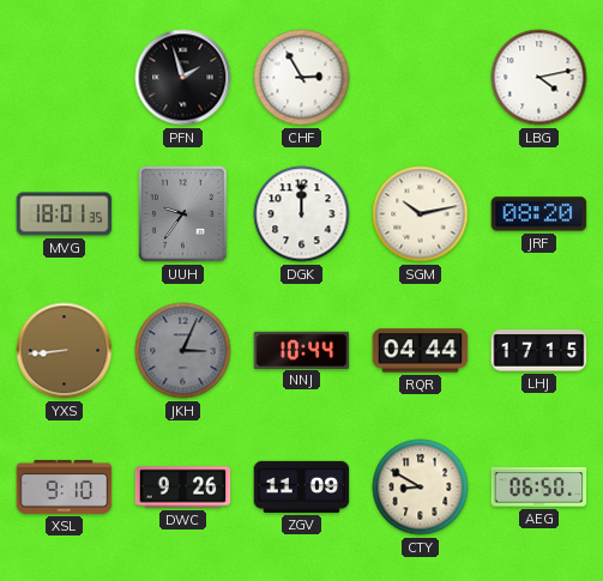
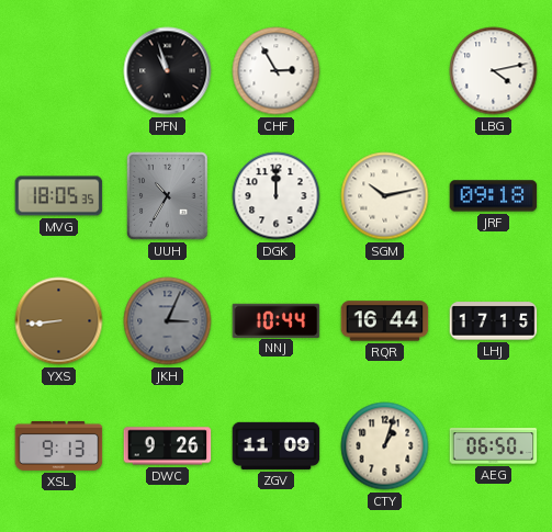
PFN: 1:57 -> 10:57
MVG: 18:01 -> 18:05
UUH: 9:36 -> 10:35
JRF: 08:20 -> 09:18
RQR: 04:44 -> 16:44
XSL: 9:10 -> 9:13
CTY: 8:50 -> 1:03
